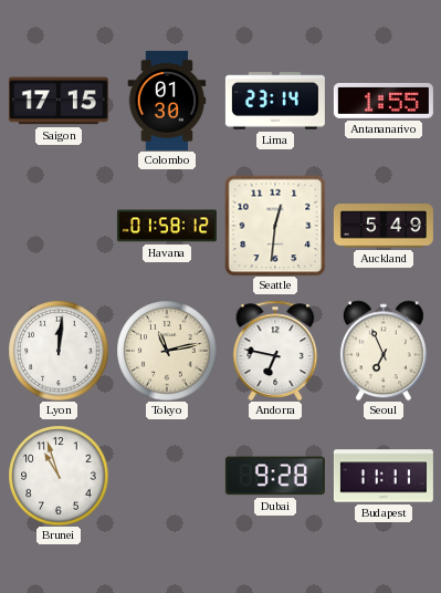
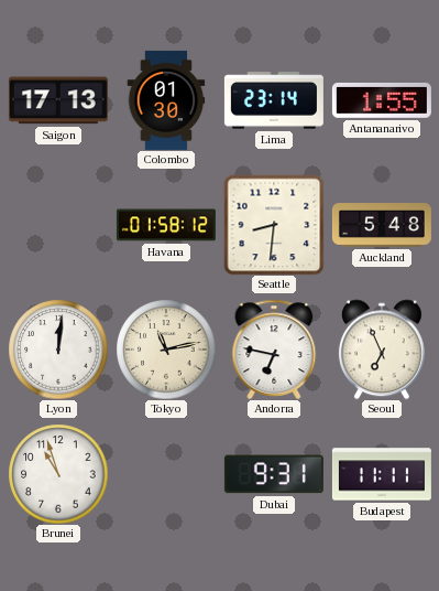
Saigon: 17:15 -> 17:13
Seattle: 12:31 -> 8:31
Auckland: 5:49 -> 5:48
Dubai: 9:28 -> 9:31
